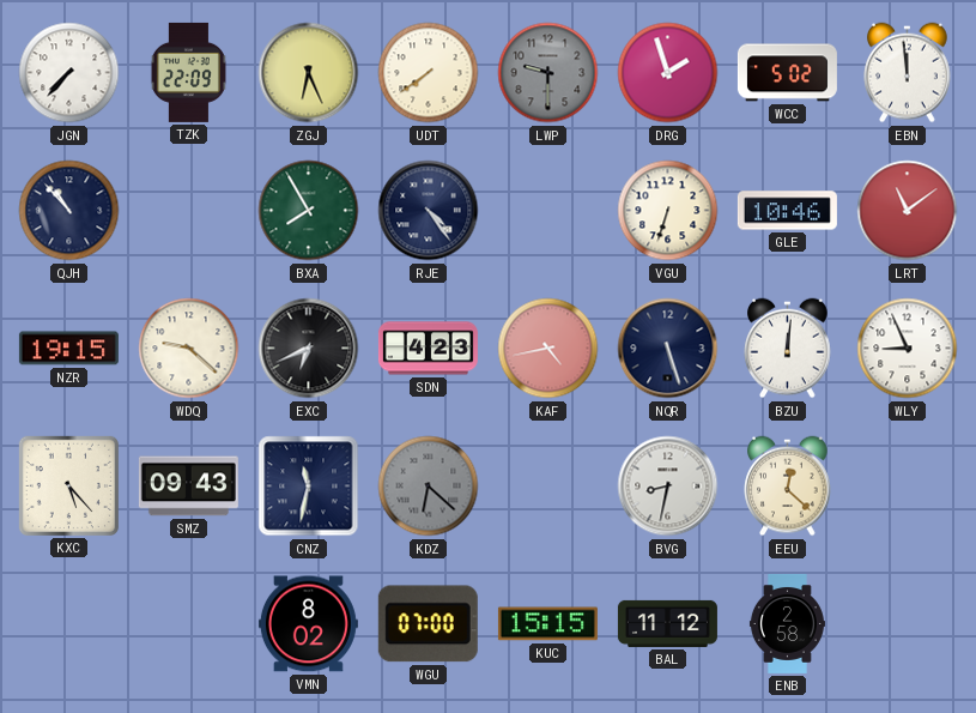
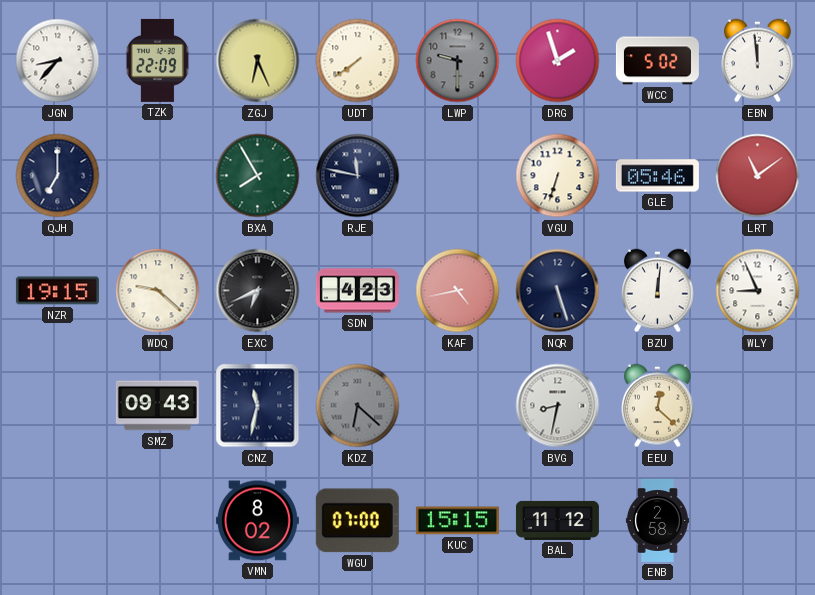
JGN: 7:37 -> 8:37
QJH: 10:53 -> 7:00
RJE: 4:24 -> 11:47
GLE: 10:46 -> 05:46
KXC: 5:23 -> none
